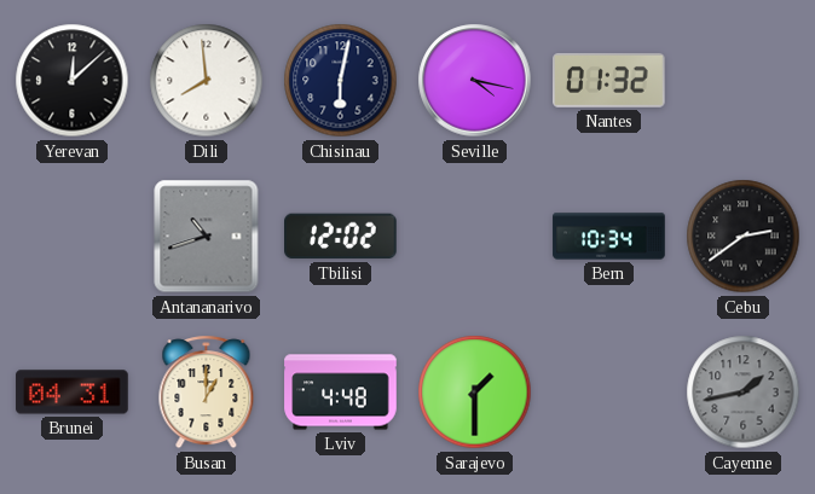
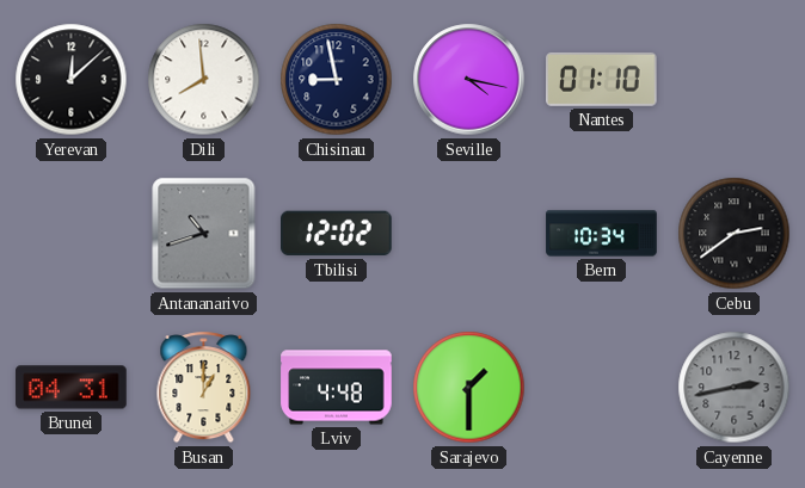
Chisinau: 6:02 -> 8:58
Nantes: 01:32 -> 01:10
Cayenne: 1:43 -> 2:43
